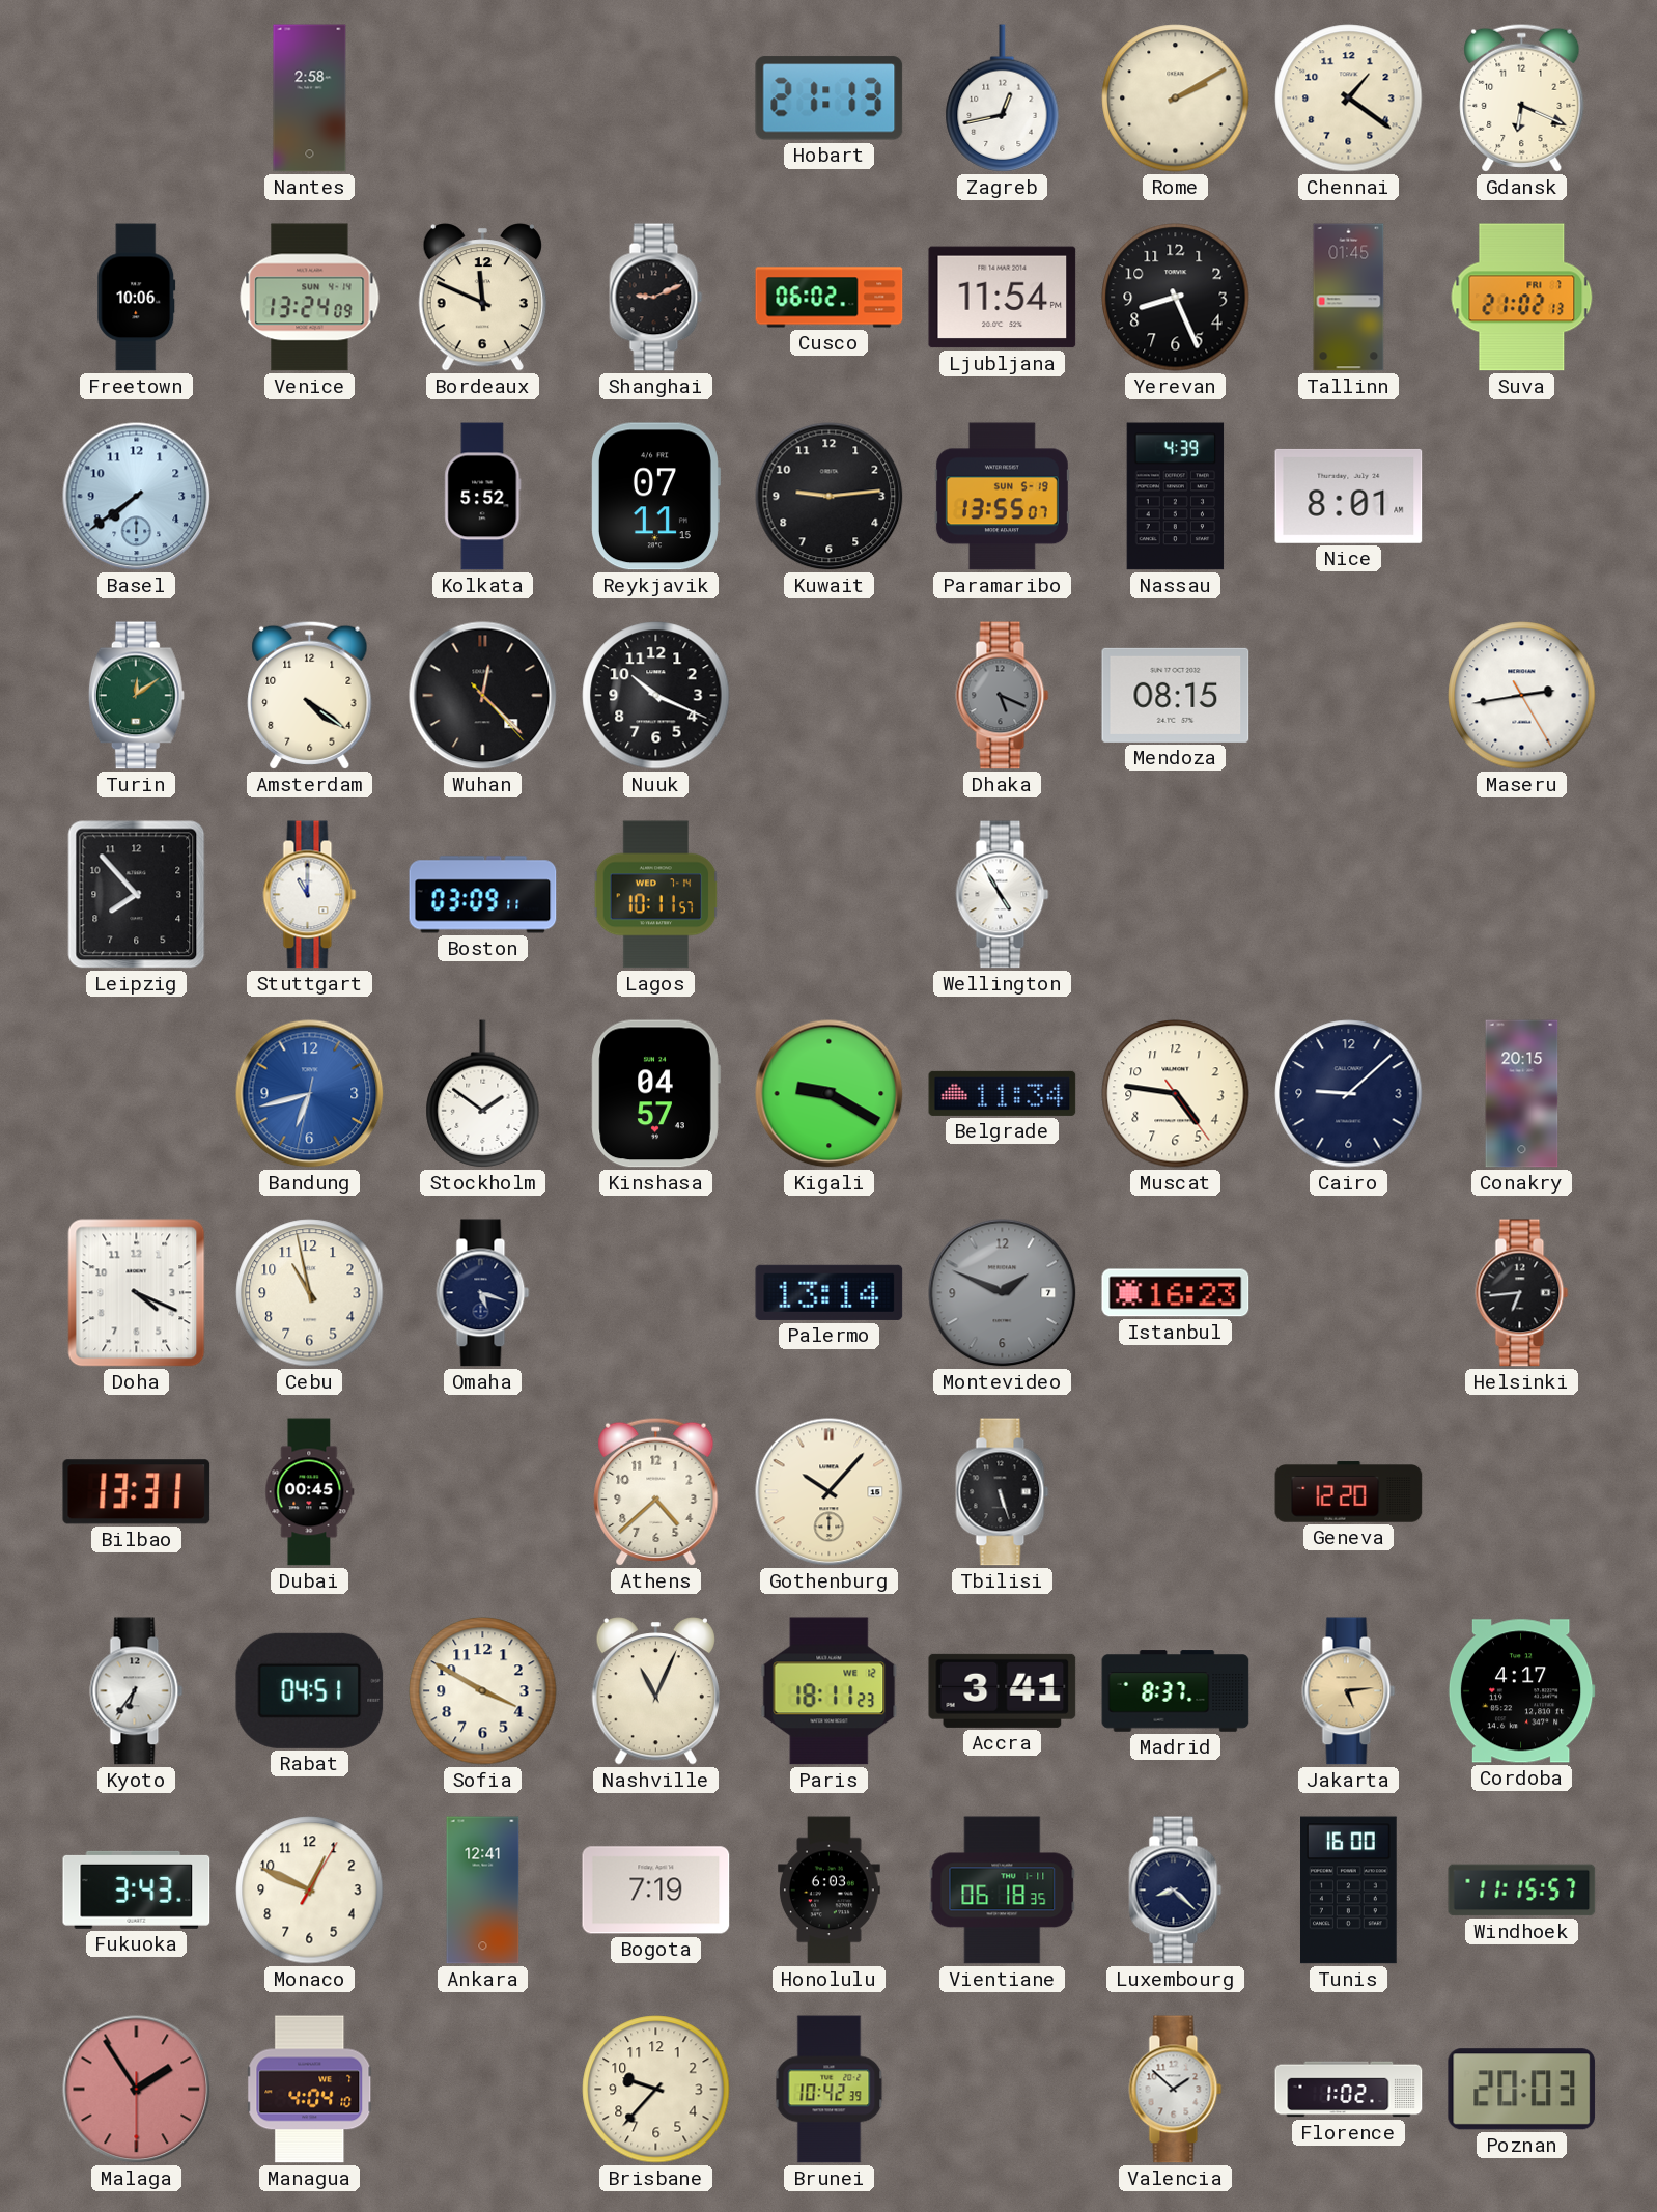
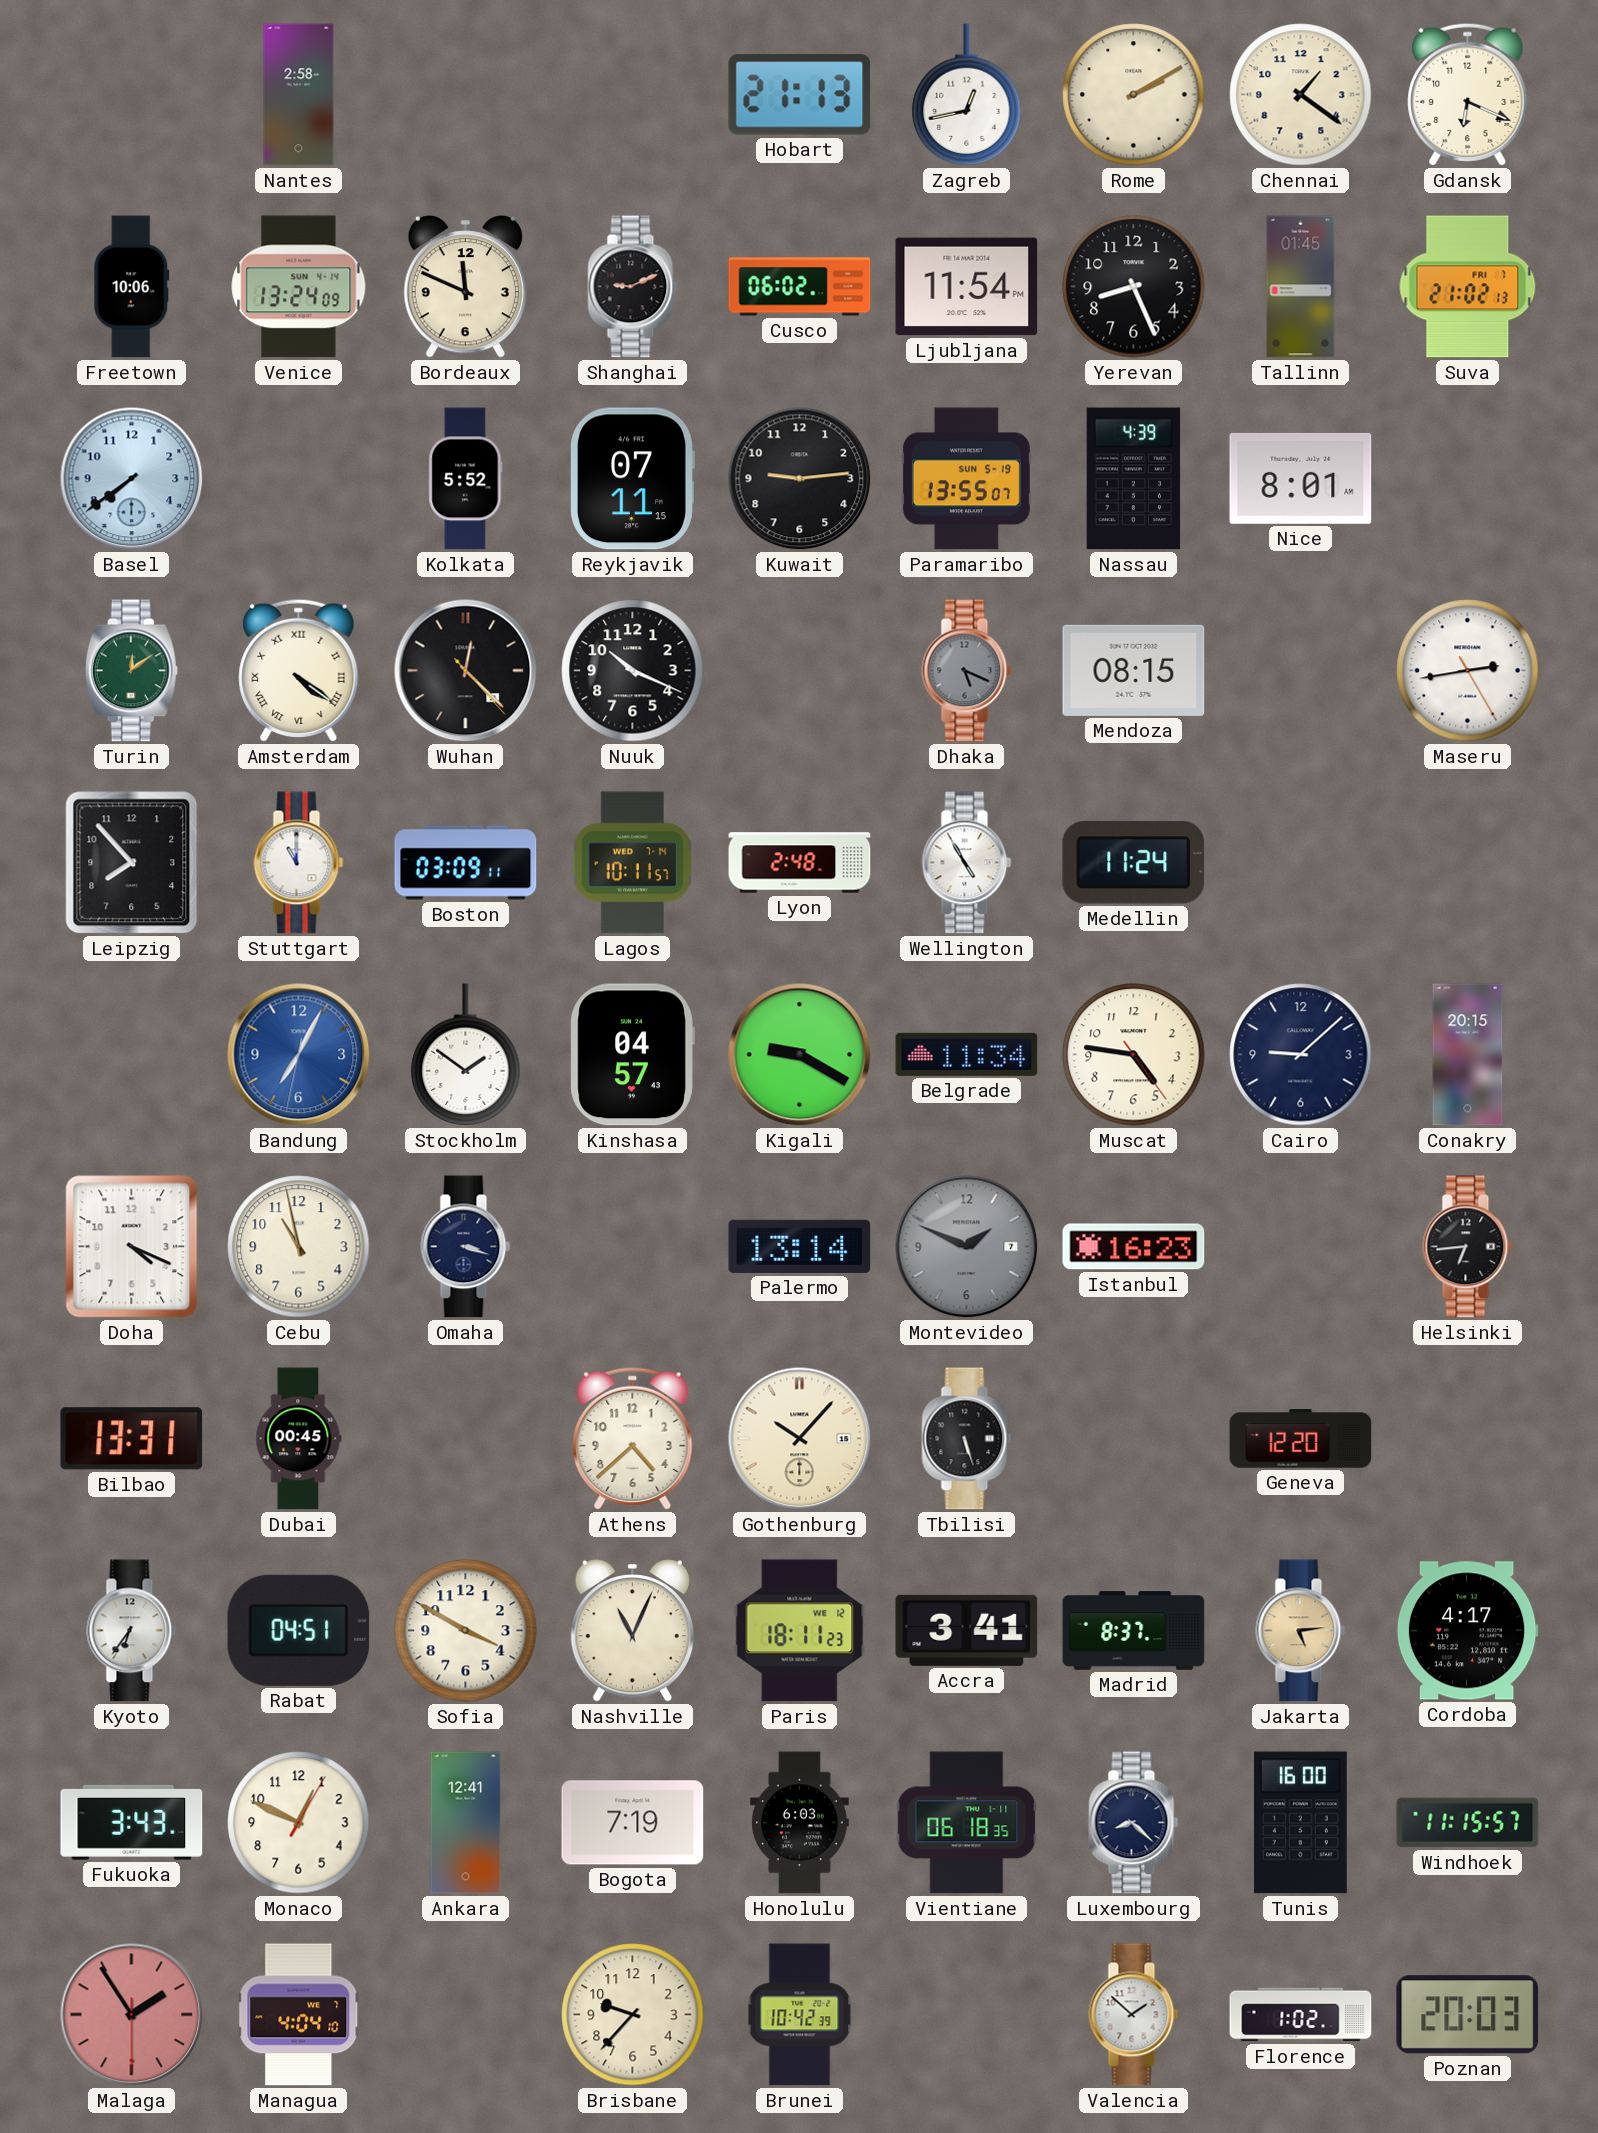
Amsterdam numerals: Arabic -> Roman
Lyon: none -> 2:48
Medellin: none -> 11:24
Bandung: 6:42 -> 7:04
Omaha: 5:18 -> 3:18
